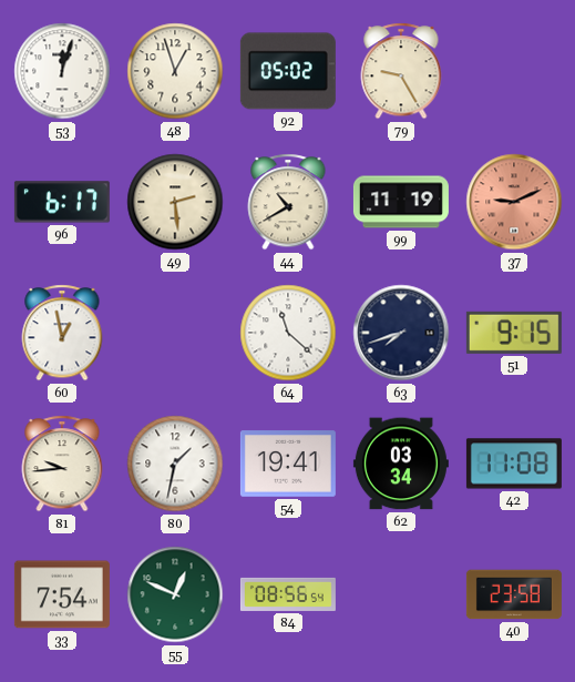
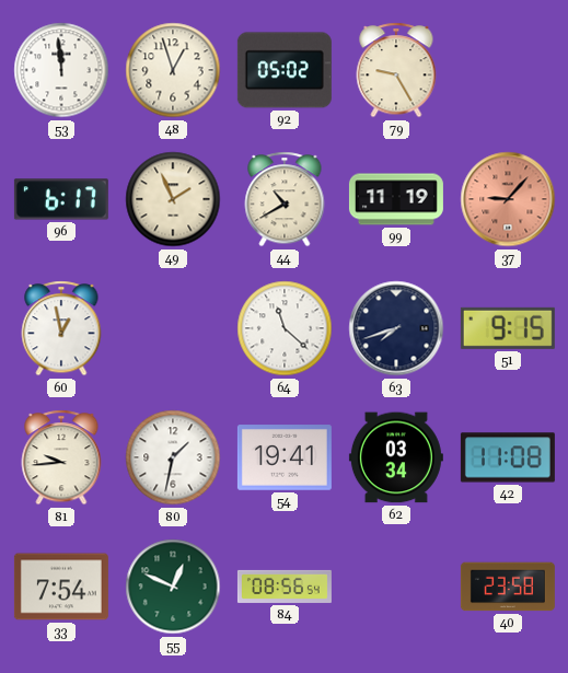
53: 12:03 -> 11:59
49: 2:29 -> 1:56
37: 9:11 -> 9:07
